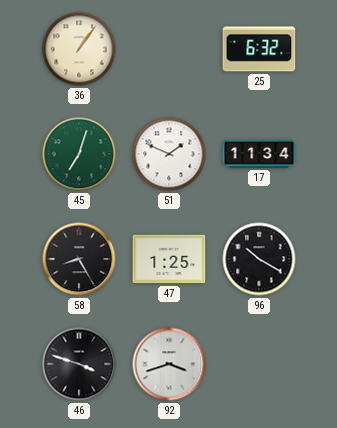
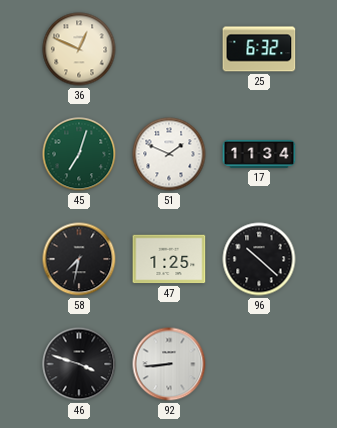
36: 1:06 -> 12:49
58: 8:25 -> 7:32
96: 10:20 -> 10:22
92: 3:42 -> 8:44
